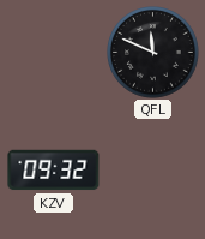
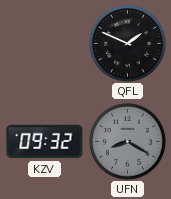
QFL: 11:49 -> 1:49
UFN: none -> 8:20
